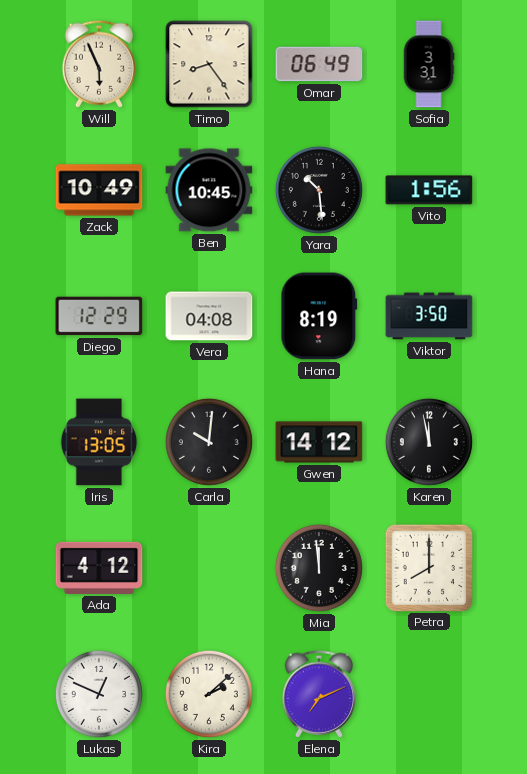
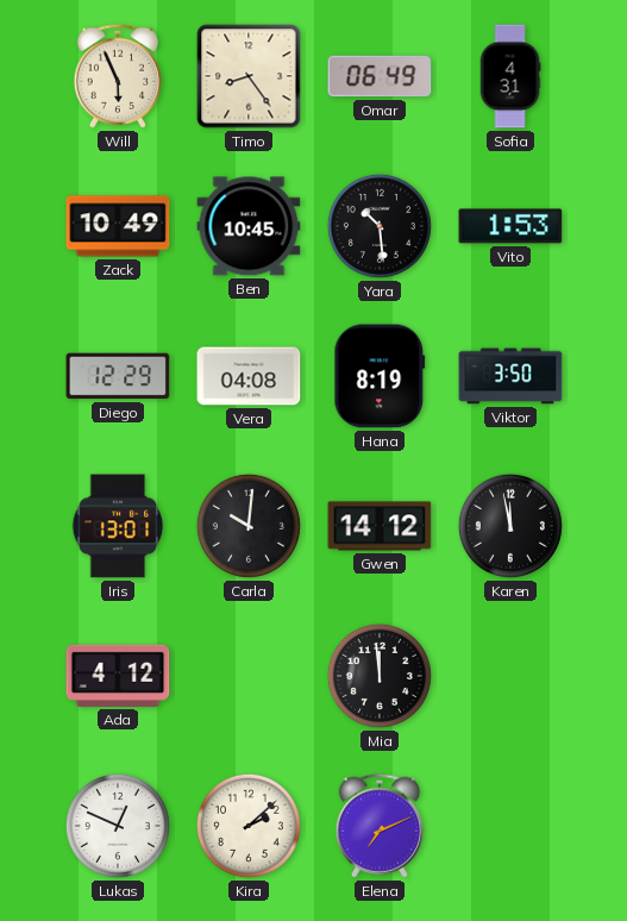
Sofia: 3:31 -> 4:31
Vito: 1:56 -> 1:53
Iris: 13:05 -> 13:01
Petra: 8:00 -> none
